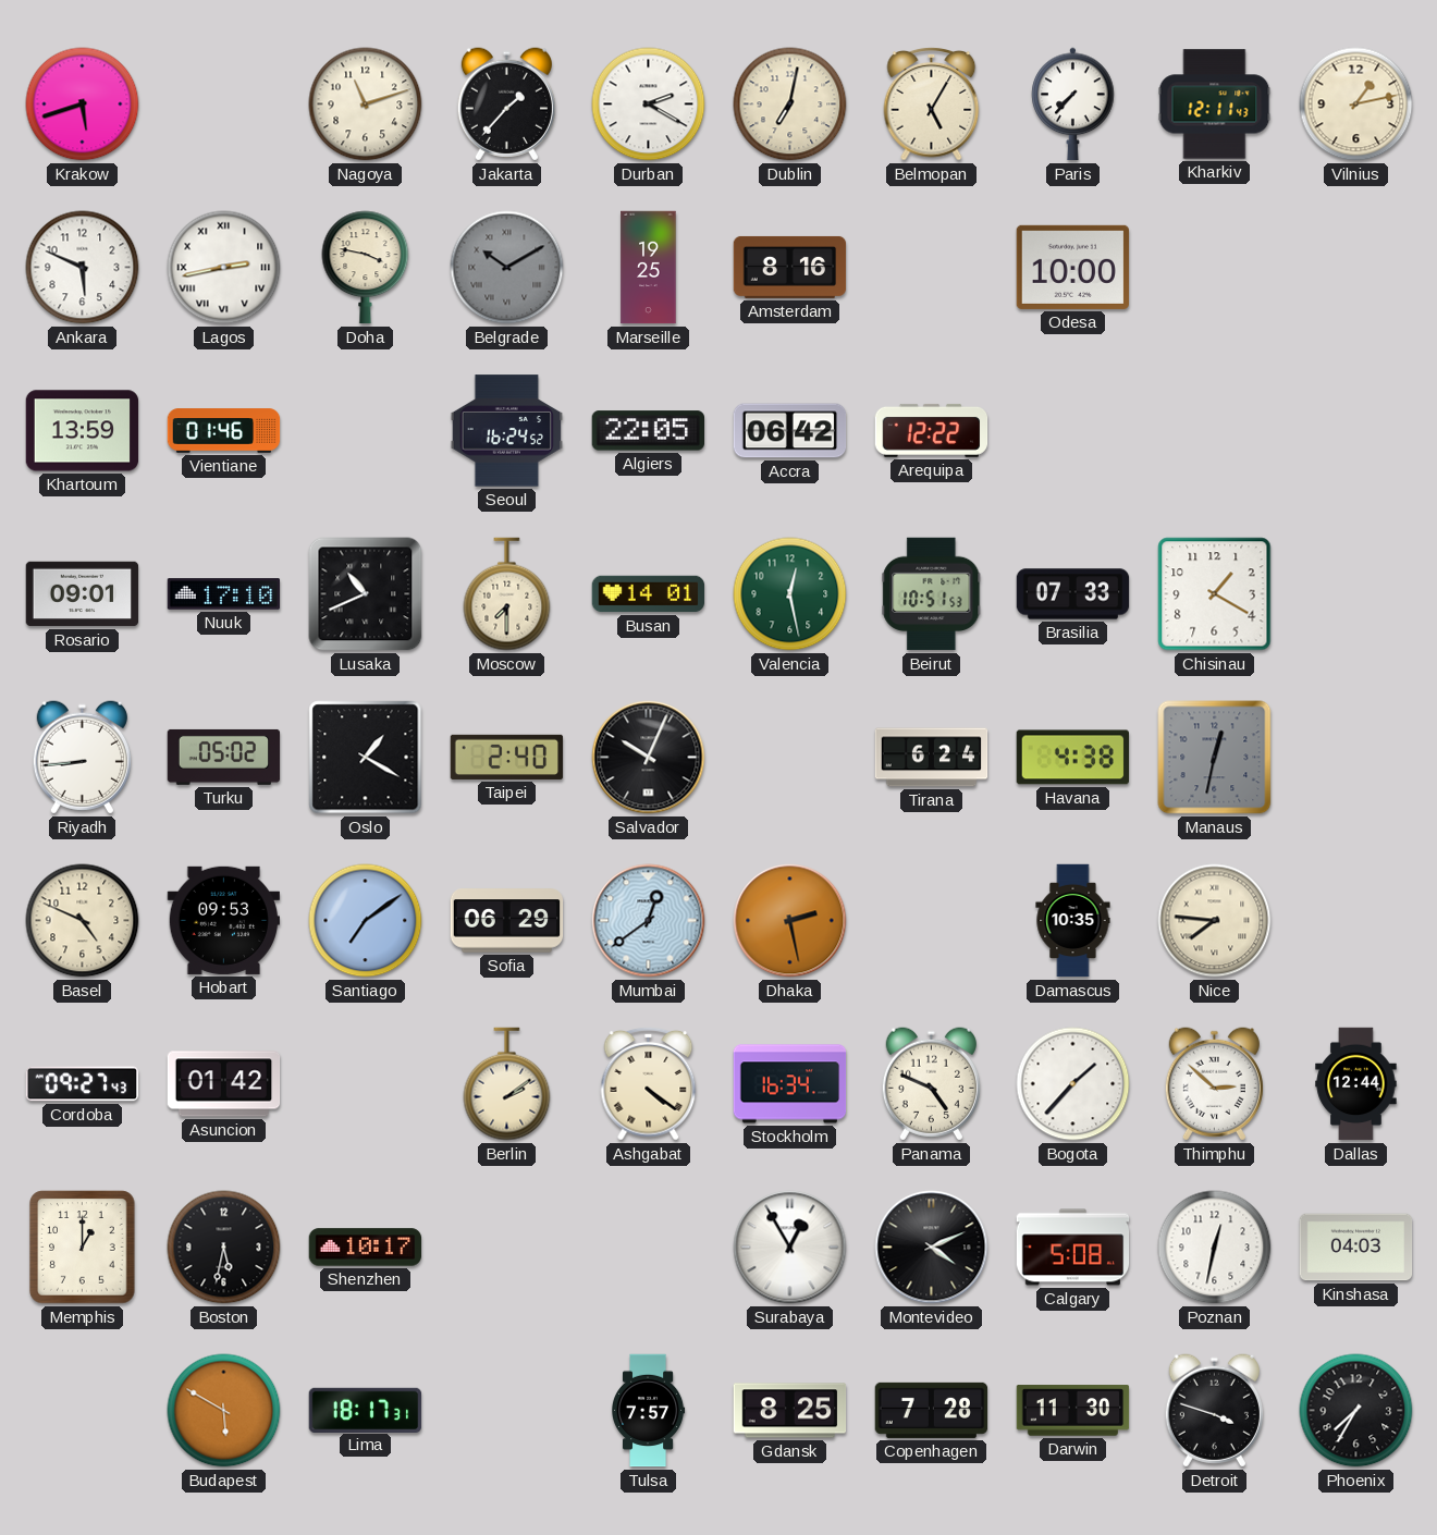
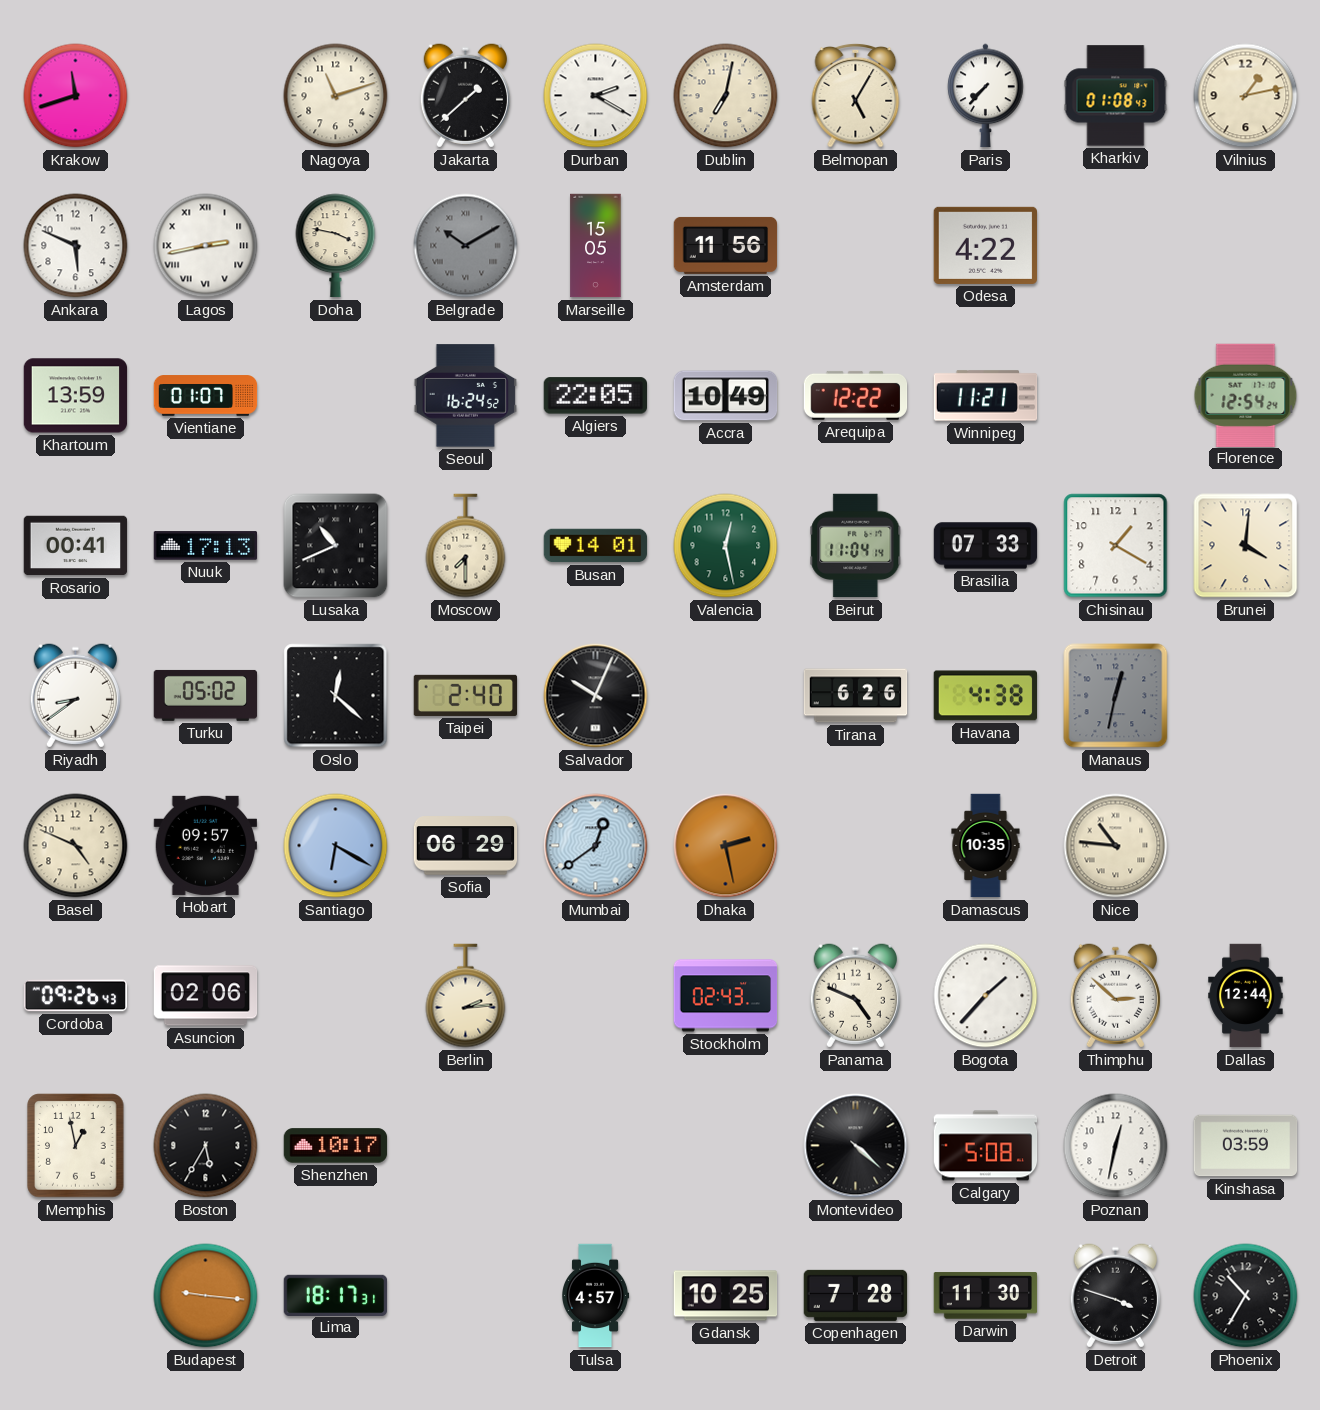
Krakow: 5:42 -> 11:42
Jakarta: 1:37 -> 1:38
Kharkiv: 12:11 -> 01:08
Marseille: 19:25 -> 15:05
Amsterdam: 8:16 -> 11:56
Odesa: 10:00 -> 4:22
Vientiane: 01:46 -> 01:07
Accra: 06:42 -> 10:49
Winnipeg: none -> 11:21
Florence: none -> 12:54
Rosario: 09:01 -> 00:41
Nuuk: 17:10 -> 17:13
Beirut: 10:51 -> 11:04
Brunei: none -> 4:01
Riyadh: 8:44 -> 8:39
Oslo: 1:20 -> 12:22
Tirana: 6:24 -> 6:26
Hobart: 09:53 -> 09:57
Santiago: 7:09 -> 6:20
Nice: 7:46 -> 10:46
Cordoba: 09:27 -> 09:26
Asuncion: 01:42 -> 02:06
Berlin: 2:09 -> 2:14
Ashgabat: 4:21 -> none
Stockholm: 16:34 -> 02:43
Memphis: 1:00 -> 12:58
Boston: 5:32 -> 5:35
Surabaya: 12:55 -> none
Montevideo: 4:11 -> 4:22
Kinshasa: 04:03 -> 03:59
Budapest: 5:50 -> 9:16
Tulsa: 7:57 -> 4:57
Gdansk: 8:25 -> 10:25
Phoenix: 7:35 -> 10:35
